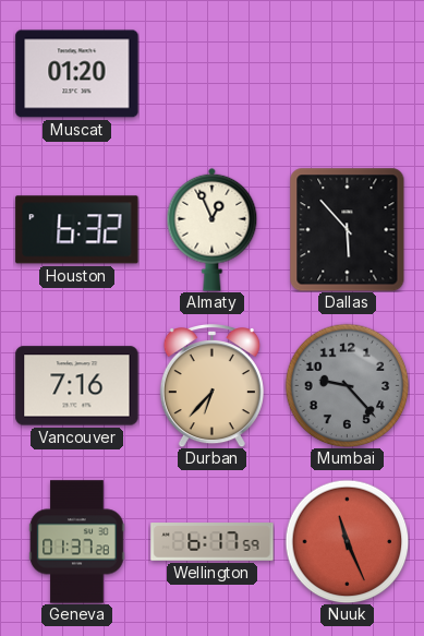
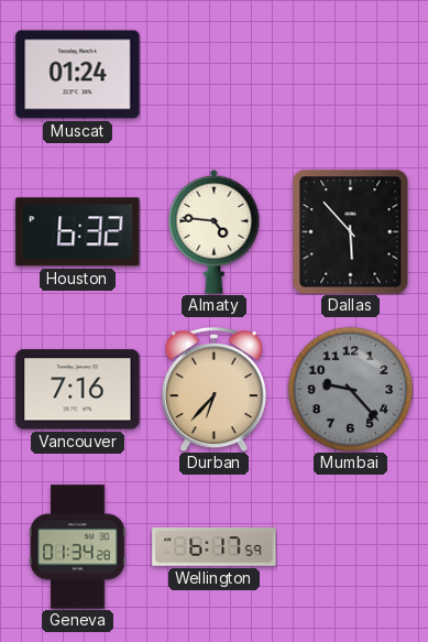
Muscat: 01:20 -> 01:24
Almaty: 12:56 -> 4:46
Geneva: 01:37 -> 01:34
Nuuk: 11:26 -> none
